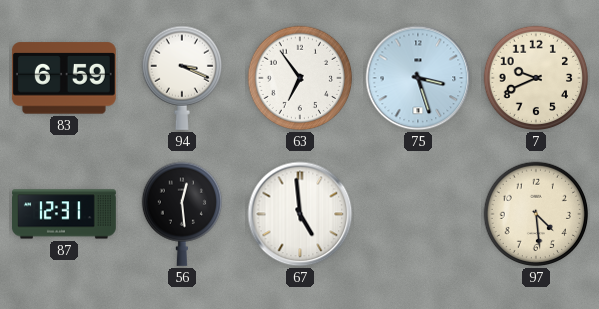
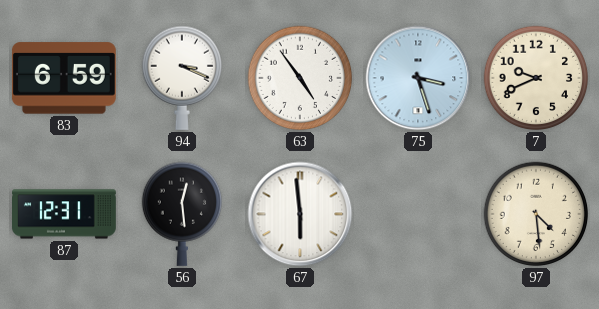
63: 6:54 -> 4:54
67: 4:59 -> 5:59
